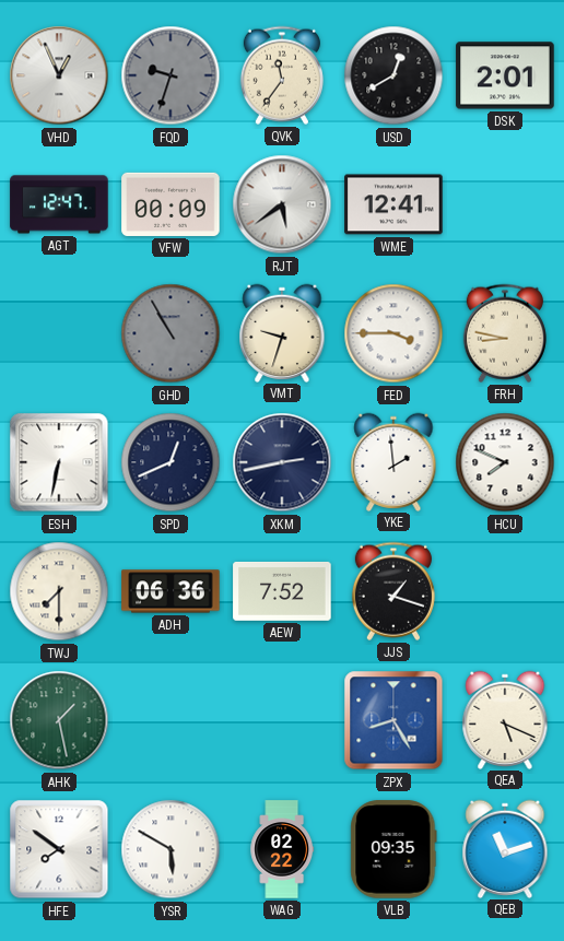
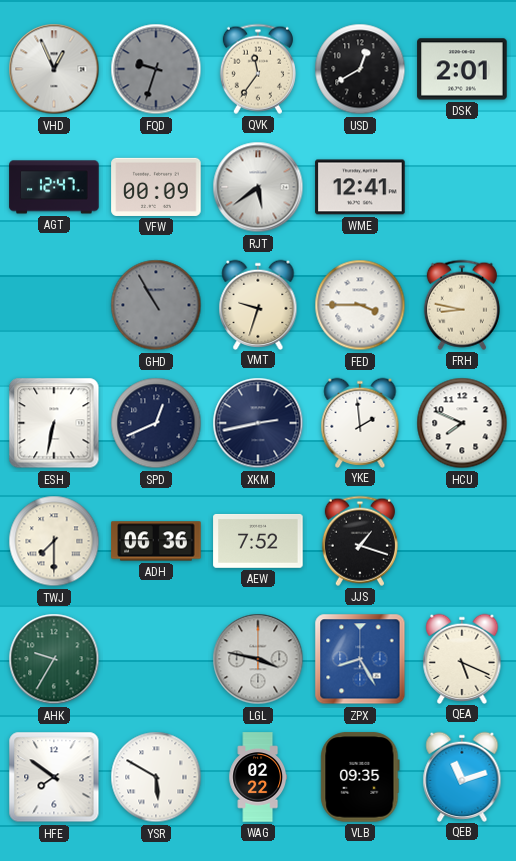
AHK: 1:28 -> 9:35
LGL: none -> 3:47
